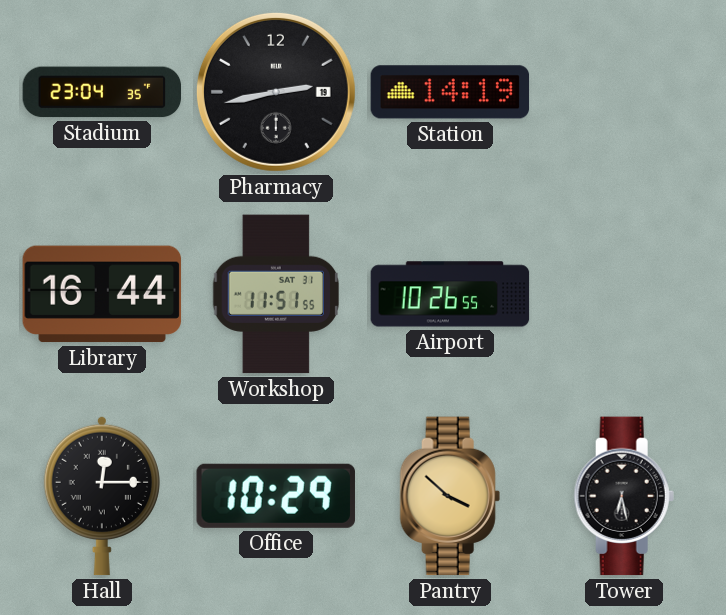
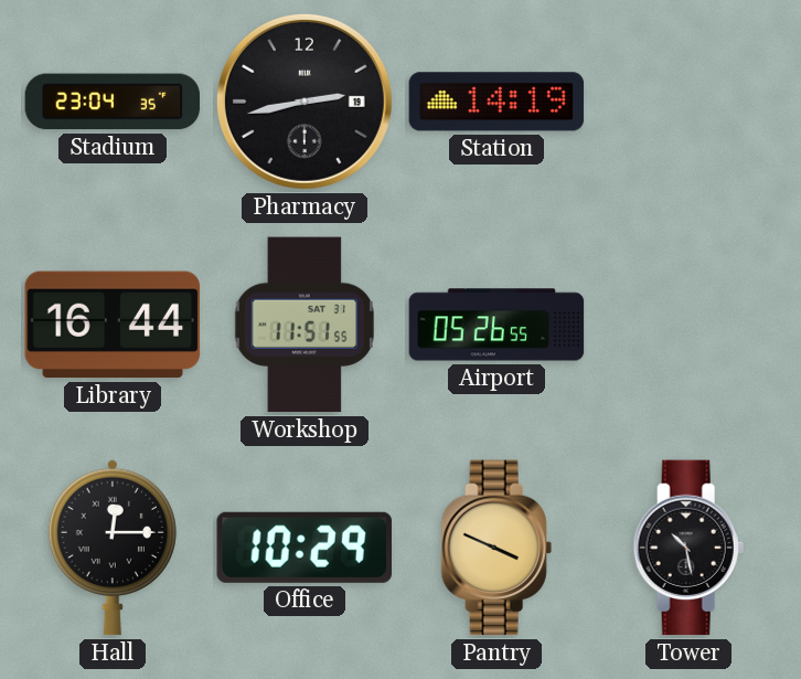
Airport: 10:26 -> 05:26
Pantry: 3:52 -> 3:49
Tower: 6:28 -> 10:28
